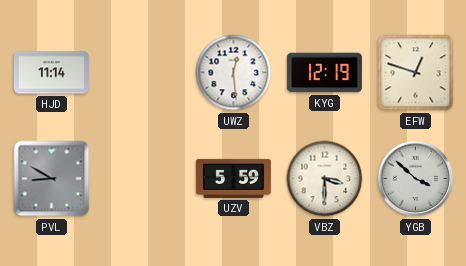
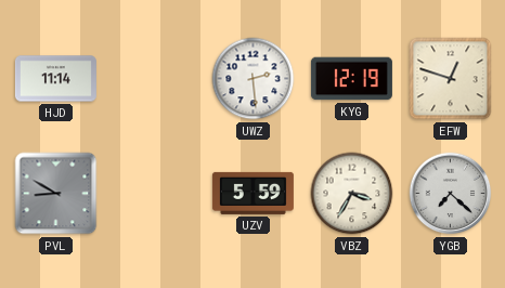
UWZ: 12:29 -> 2:29
VBZ: 3:30 -> 3:35
YGB: 3:52 -> 7:22
